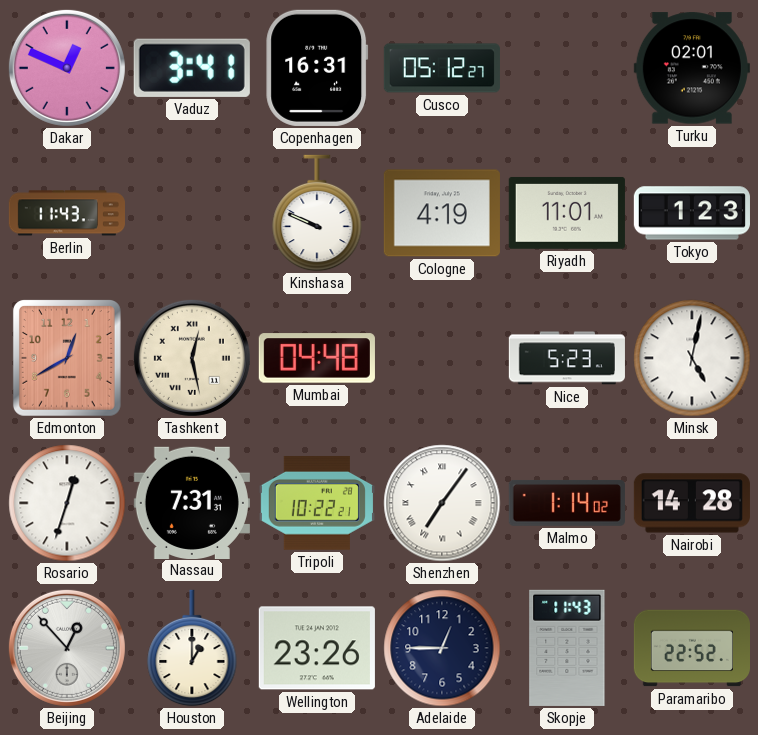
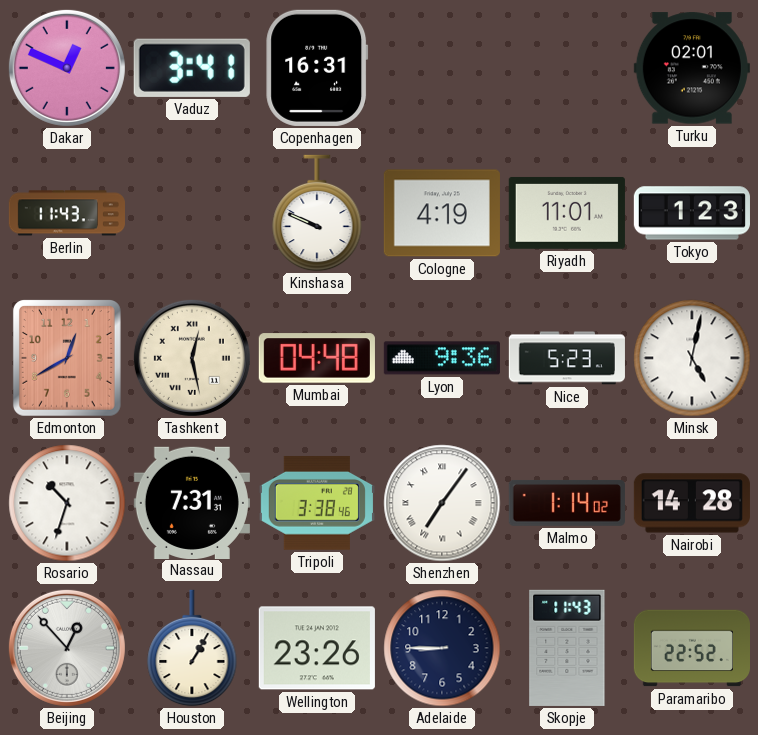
Cusco: 05:12 -> none
Lyon: none -> 9:36
Rosario: 12:33 -> 10:33
Tripoli: 10:22 -> 3:38
Houston: 1:00 -> 1:05
Adelaide: 12:45 -> 8:45
